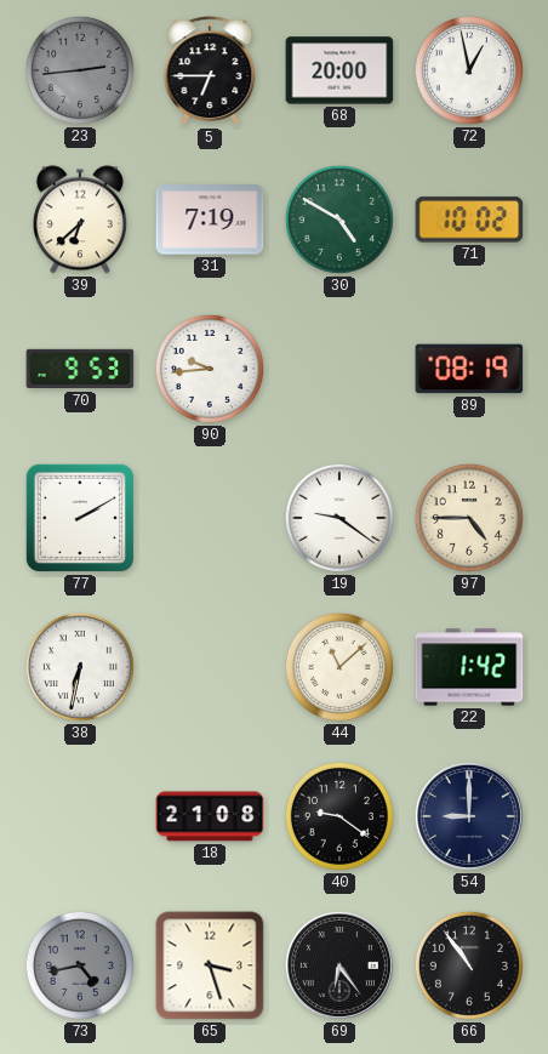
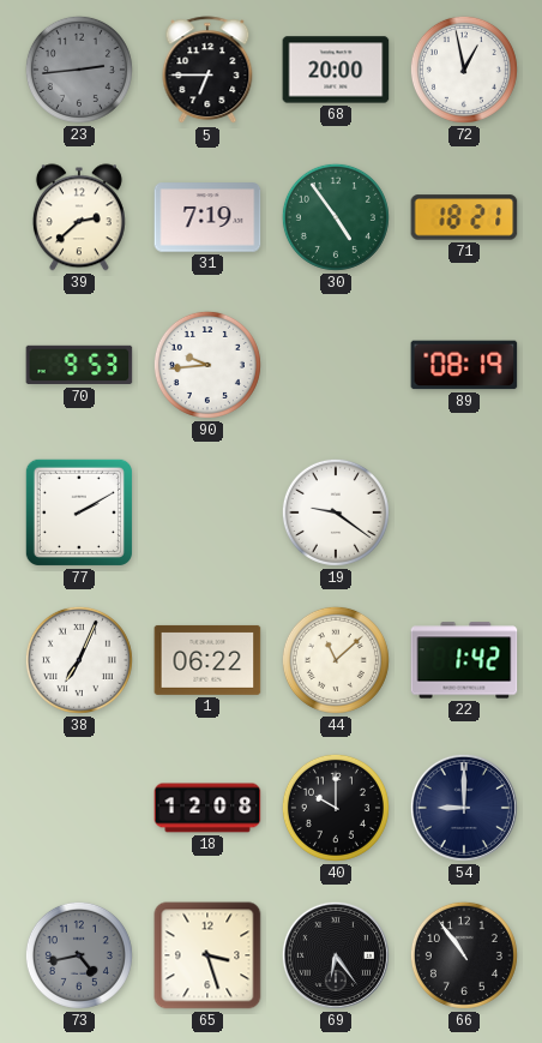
39: 6:38 -> 2:38
30: 4:50 -> 4:54
71: 10:02 -> 18:21
97: 4:45 -> none
38: 6:32 -> 7:04
1: none -> 06:22
18: 21:08 -> 12:08
40: 9:21 -> 10:00
